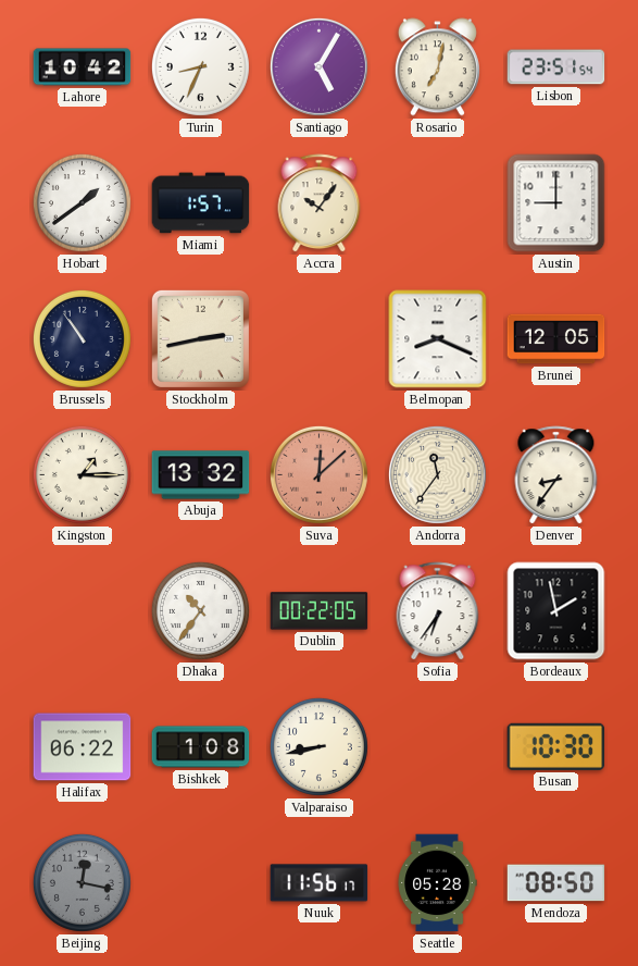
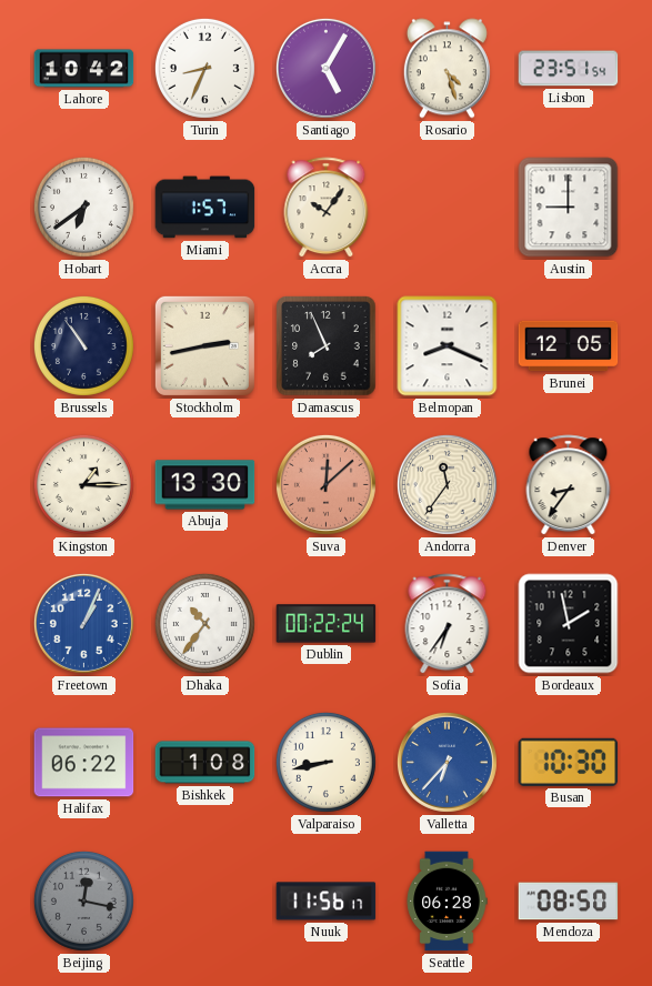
Rosario: 7:02 -> 4:27
Hobart: 1:39 -> 6:39
Damascus: none -> 7:56
Abuja: 13:32 -> 13:30
Freetown: none -> 1:04
Dublin: 00:22:05 -> 00:22:24
Valletta: none -> 6:37
Seattle: 05:28 -> 06:28
